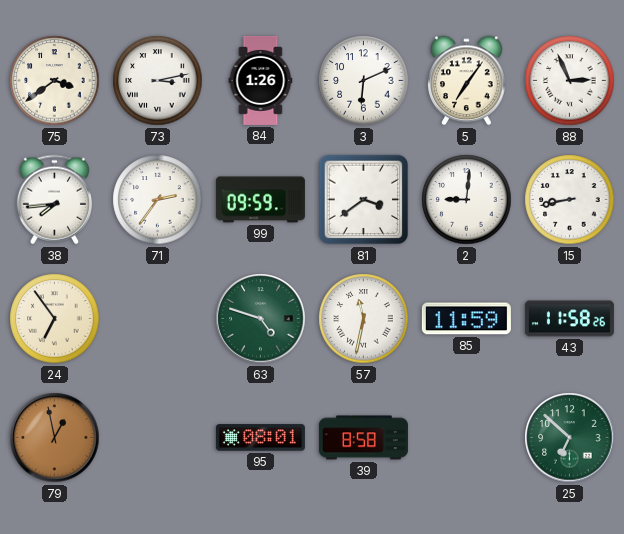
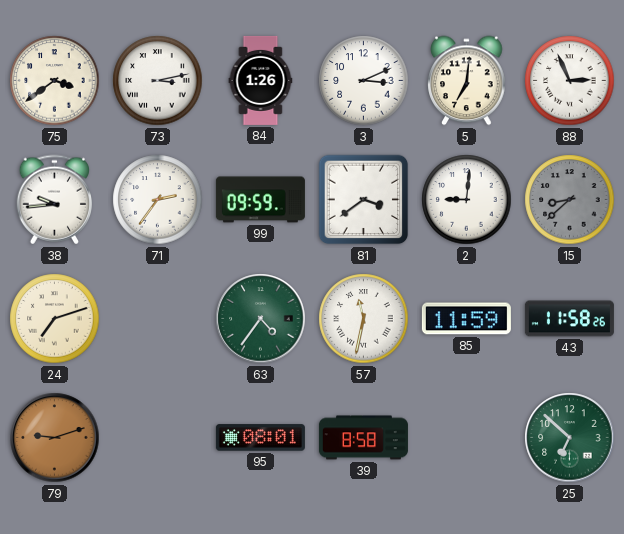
3: 6:11 -> 3:11
5: 7:06 -> 7:01
38: 7:44 -> 9:44
15: 8:43 -> 8:38
15 dial: white -> grey
24: 6:54 -> 7:12
63: 4:48 -> 4:36
79: 12:58 -> 9:12
